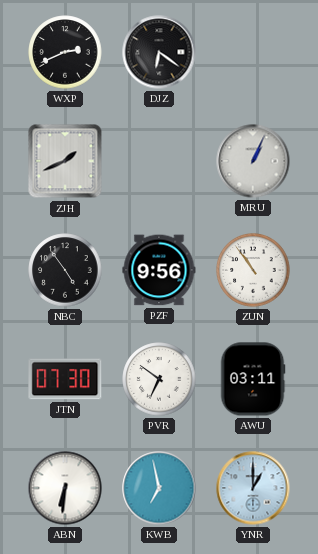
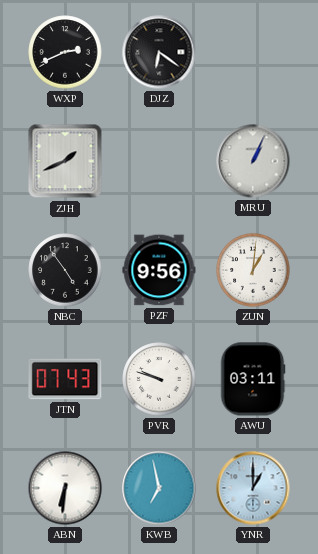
ZUN: 10:54 -> 1:01
JTN: 07:30 -> 07:43
PVR: 6:51 -> 9:48
